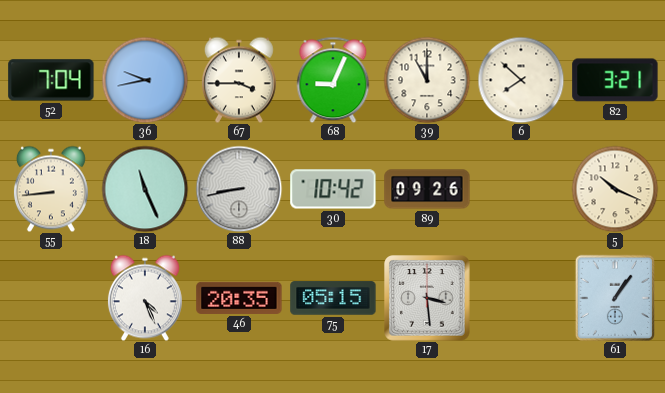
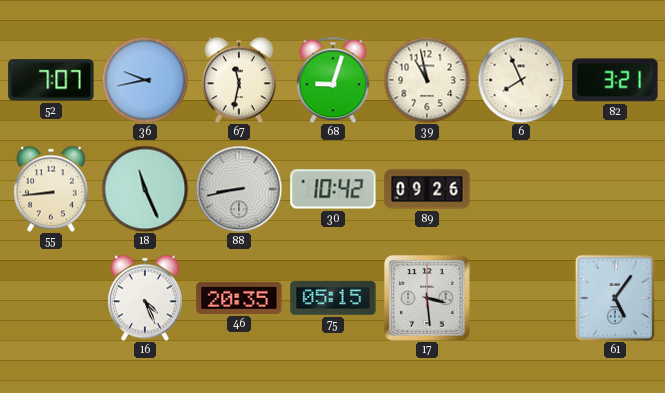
52: 7:04 -> 7:07
67: 3:45 -> 11:32
68: 9:04 -> 9:03
39: 11:00 -> 10:58
6: 7:52 -> 7:56
5: 10:19 -> none
61: 1:06 -> 5:06
